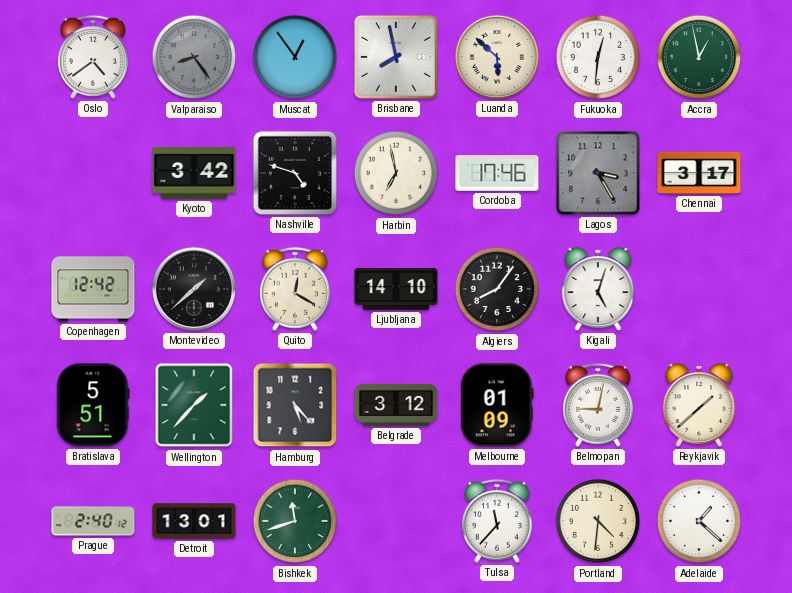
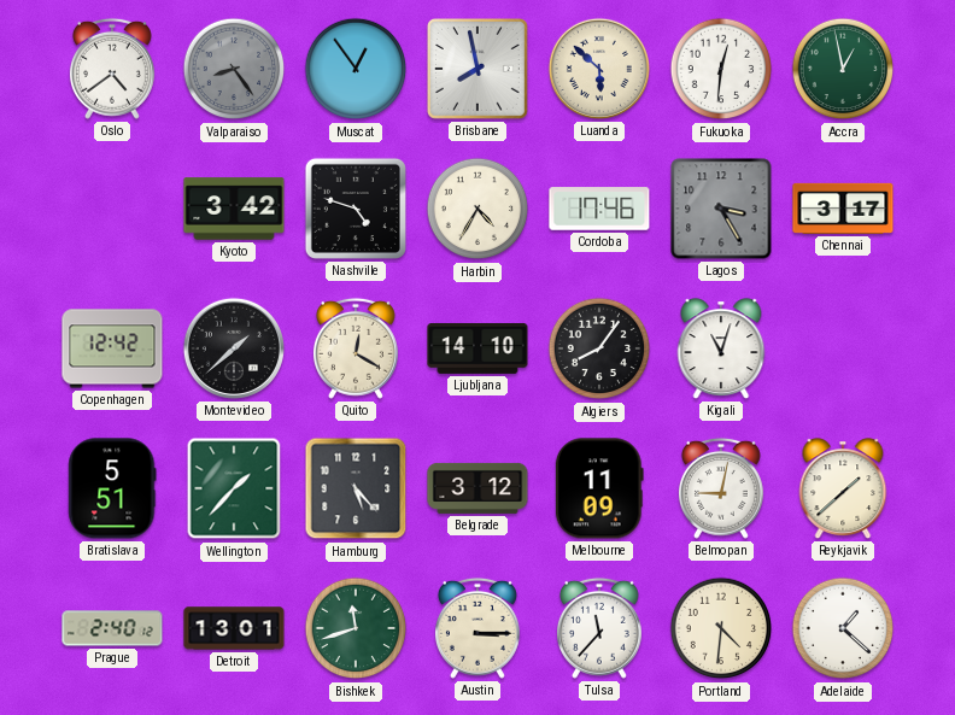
Harbin: 6:58 -> 4:35
Kigali: 5:03 -> 11:03
Melbourne: 01:09 -> 11:09
Austin: none -> 3:15
